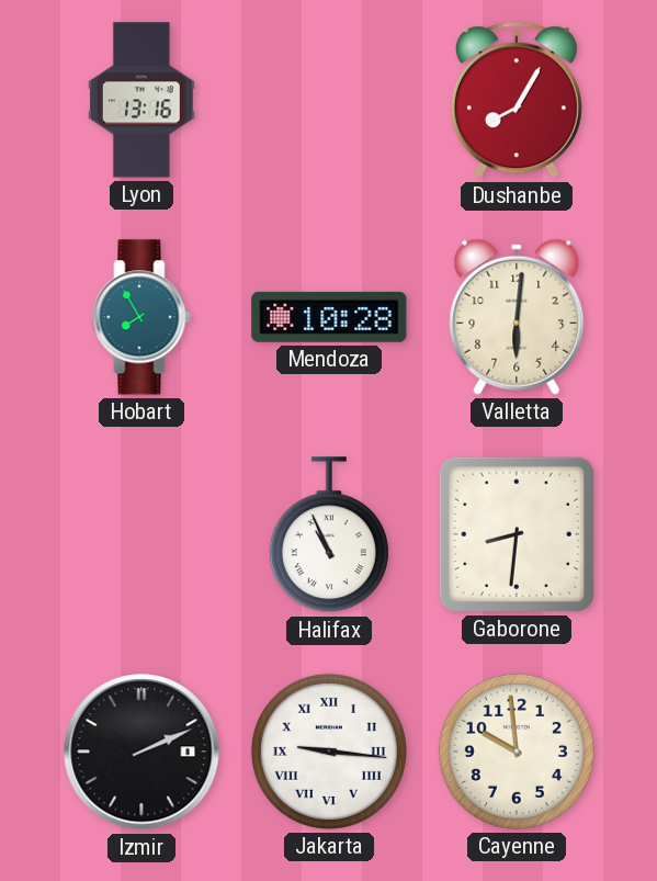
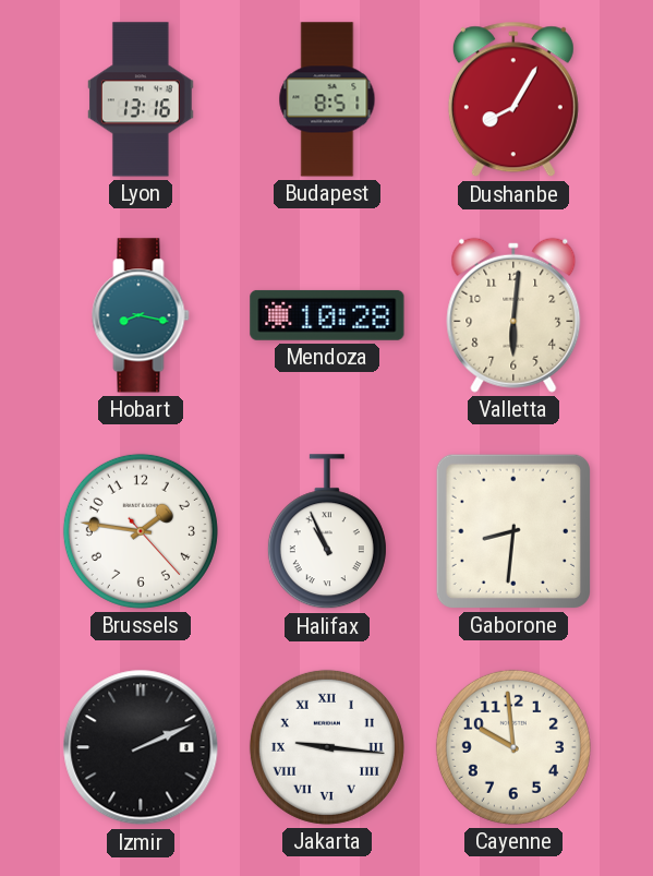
Budapest: none -> 8:51
Hobart: 7:55 -> 8:17
Brussels: none -> 1:46
